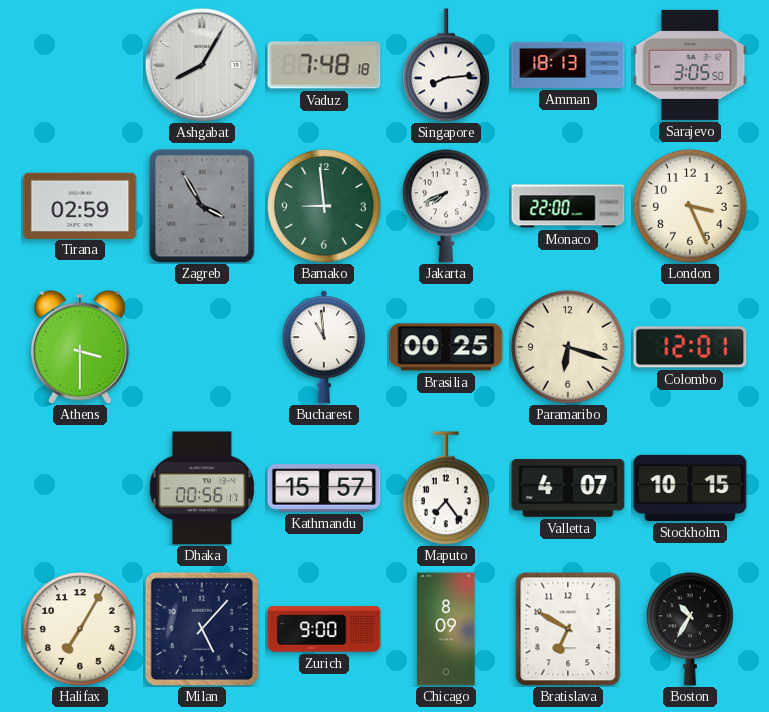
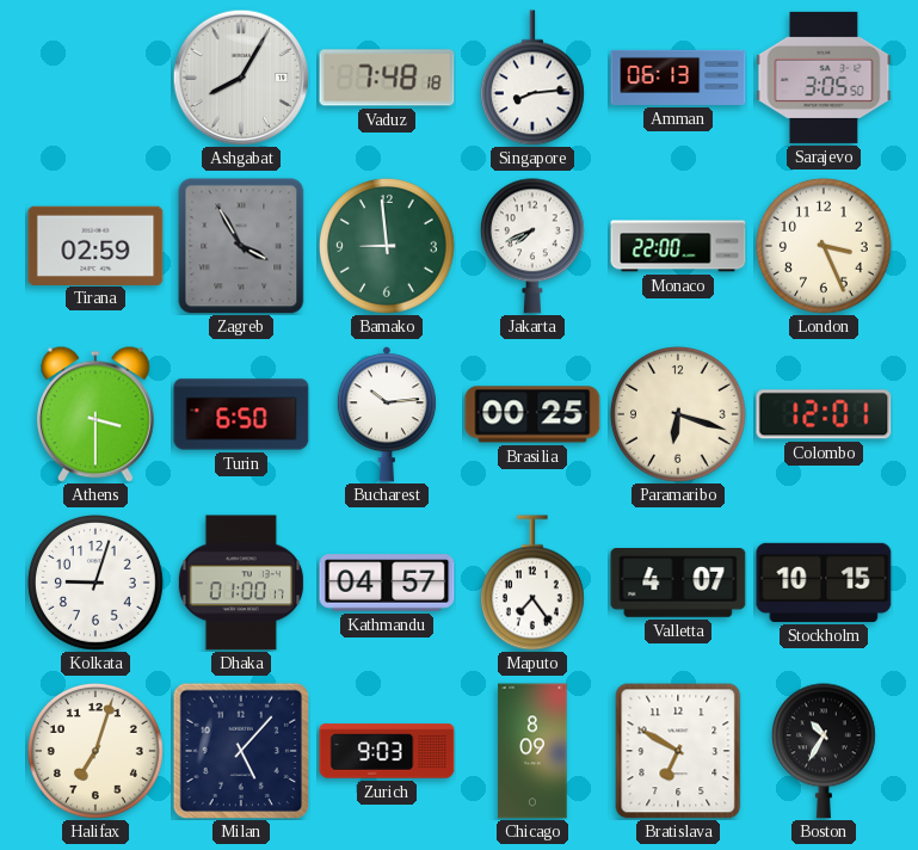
Amman: 18:13 -> 06:13
Turin: none -> 6:50
Bucharest: 10:59 -> 10:14
Kolkata: none -> 9:03
Dhaka: 00:56 -> 01:00
Kathmandu: 15:57 -> 04:57
Halifax: 7:05 -> 7:03
Zurich: 9:00 -> 9:03
